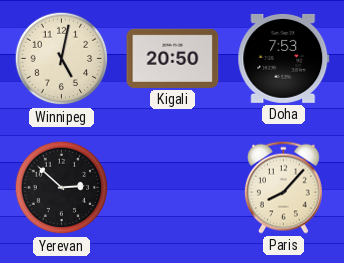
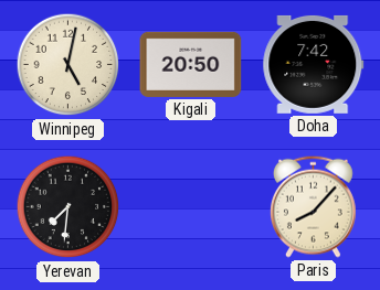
Doha: 7:53 -> 7:42
Yerevan: 2:52 -> 7:31
